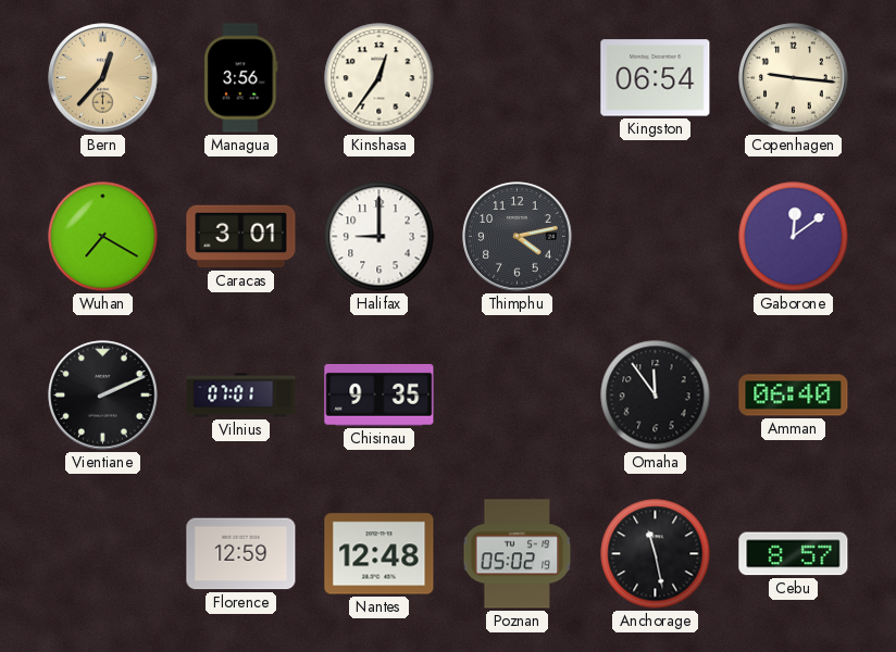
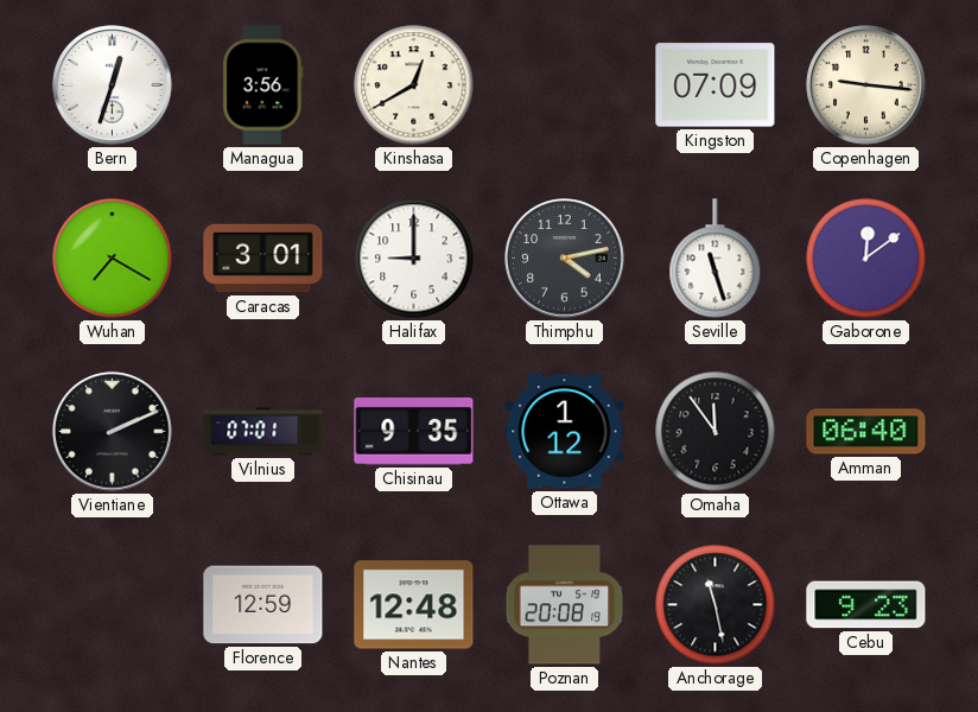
Bern: 12:37 -> 12:33
Bern dial: champagne -> white
Kinshasa: 12:36 -> 12:40
Kingston: 06:54 -> 07:09
Seville: none -> 11:27
Ottawa: none -> 1:12
Poznan: 05:02 -> 20:08
Cebu: 8:57 -> 9:23
